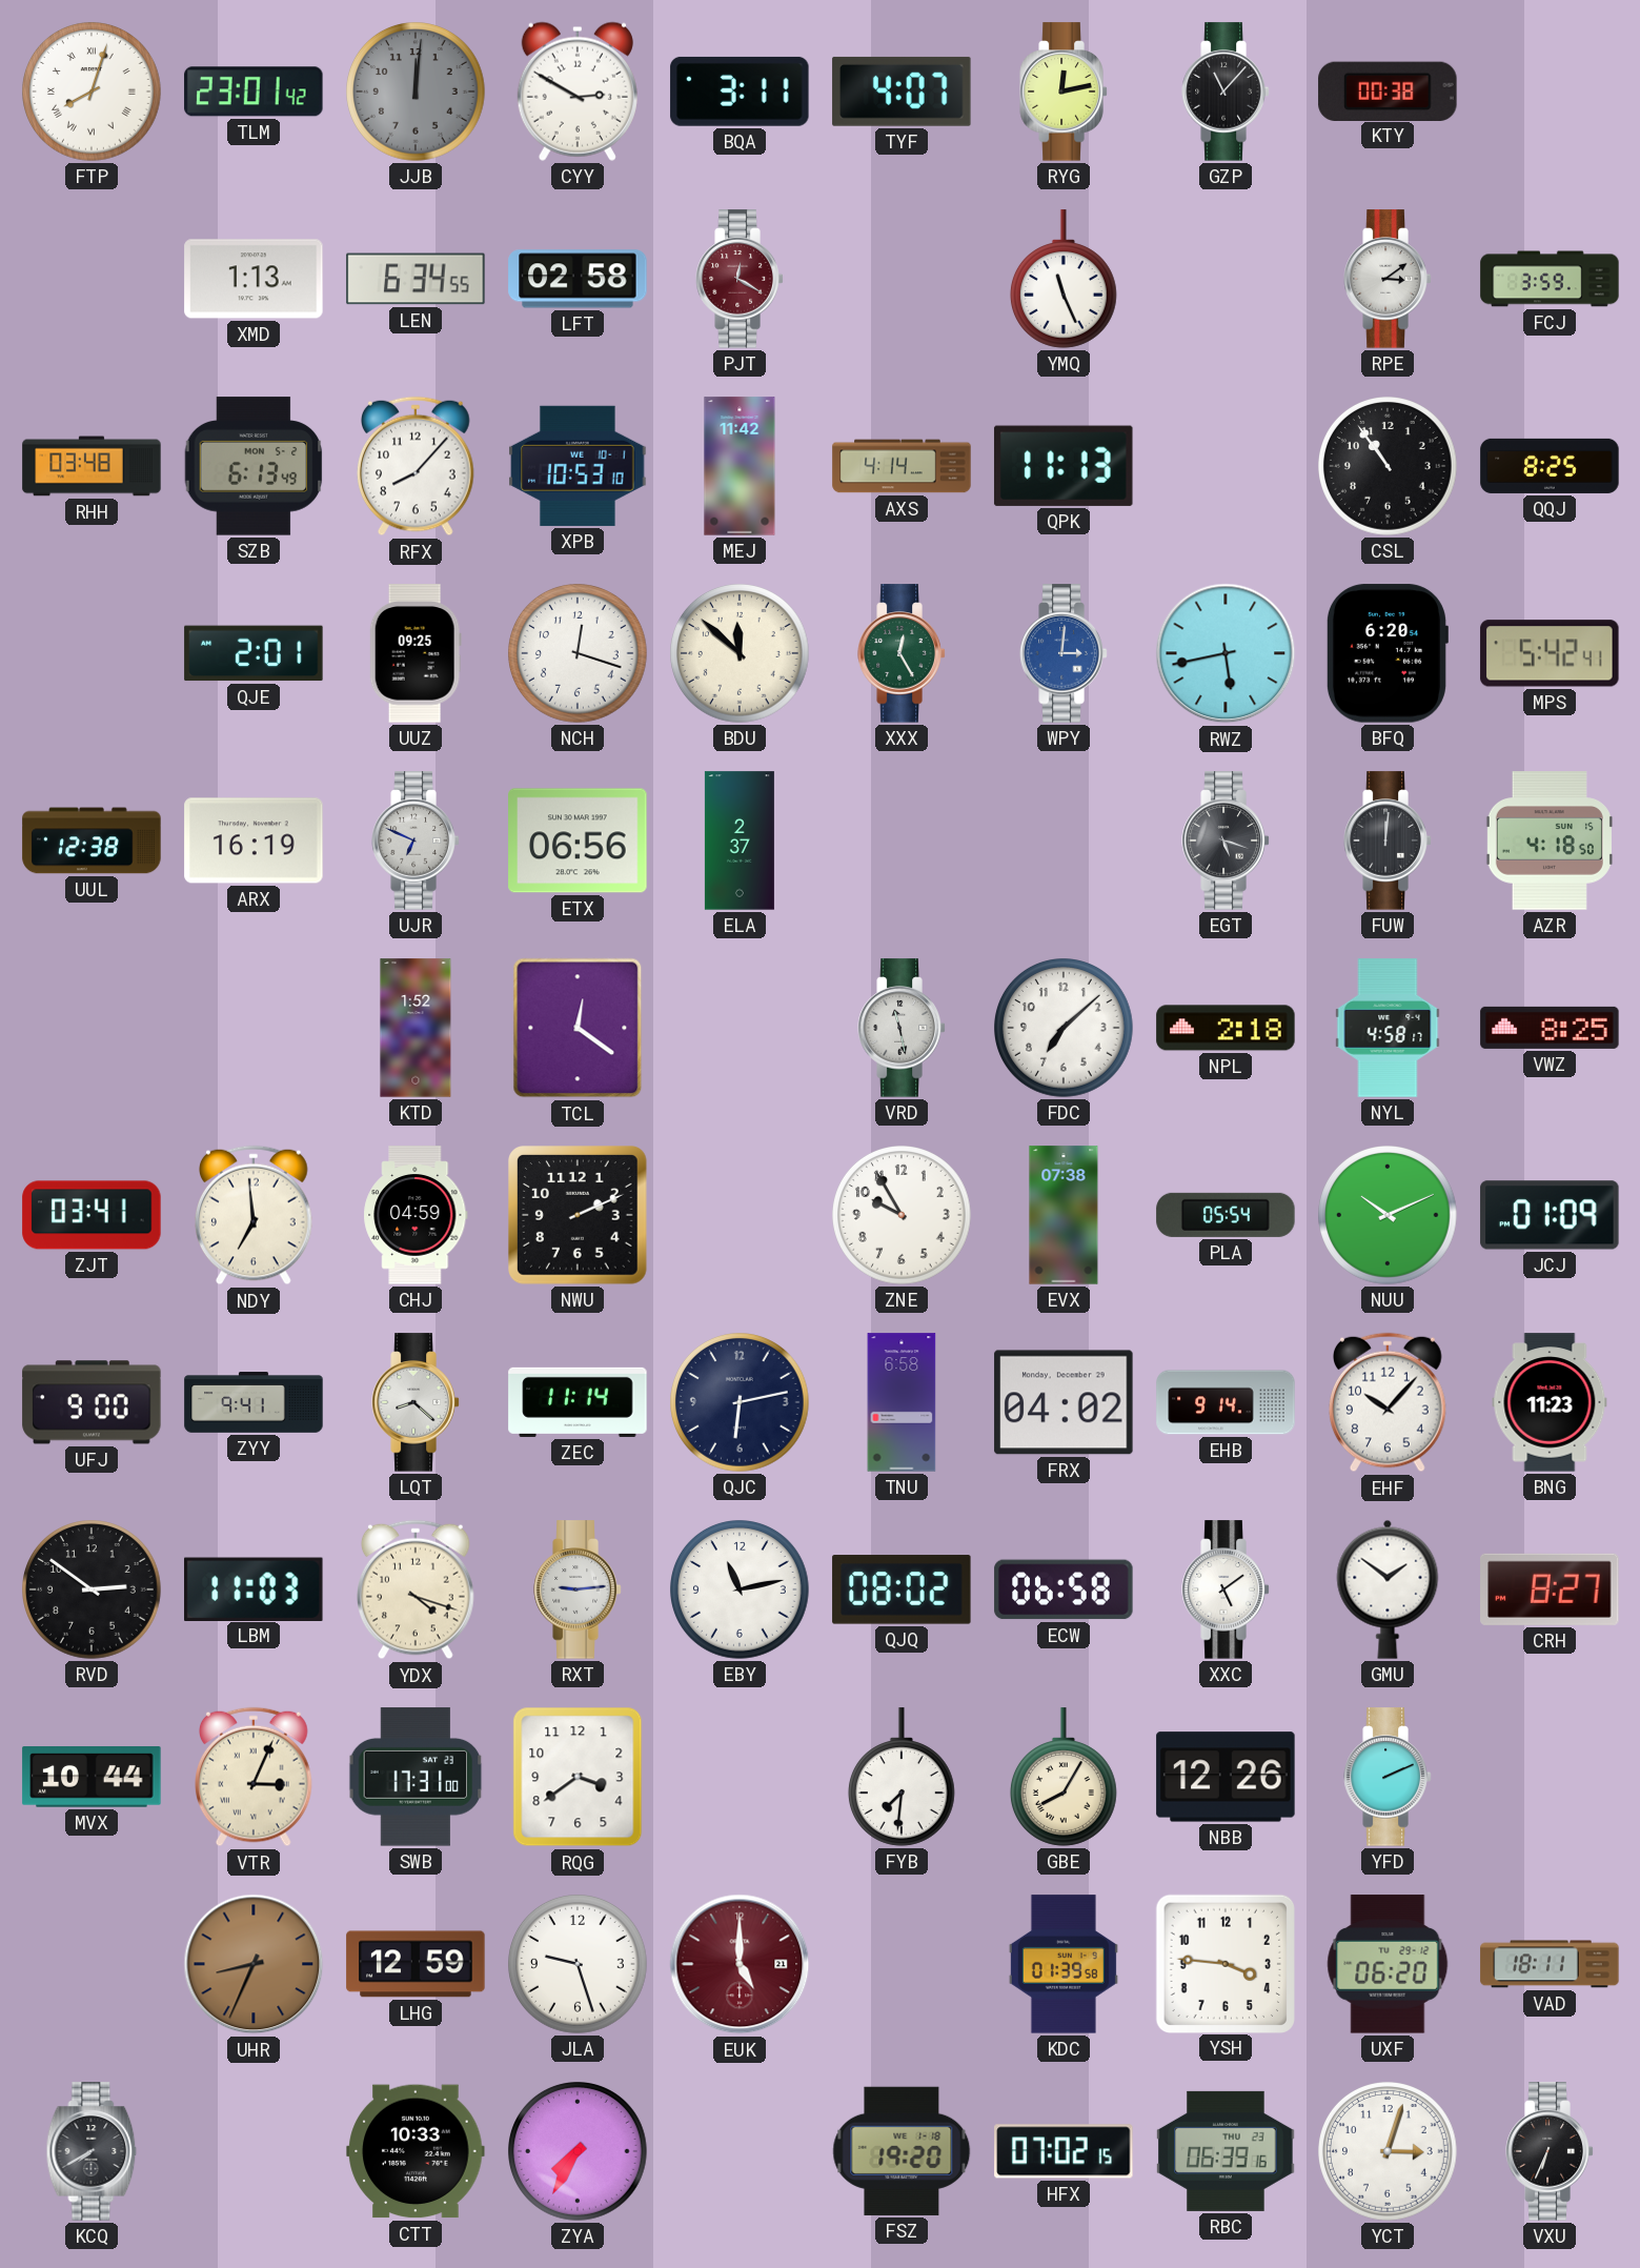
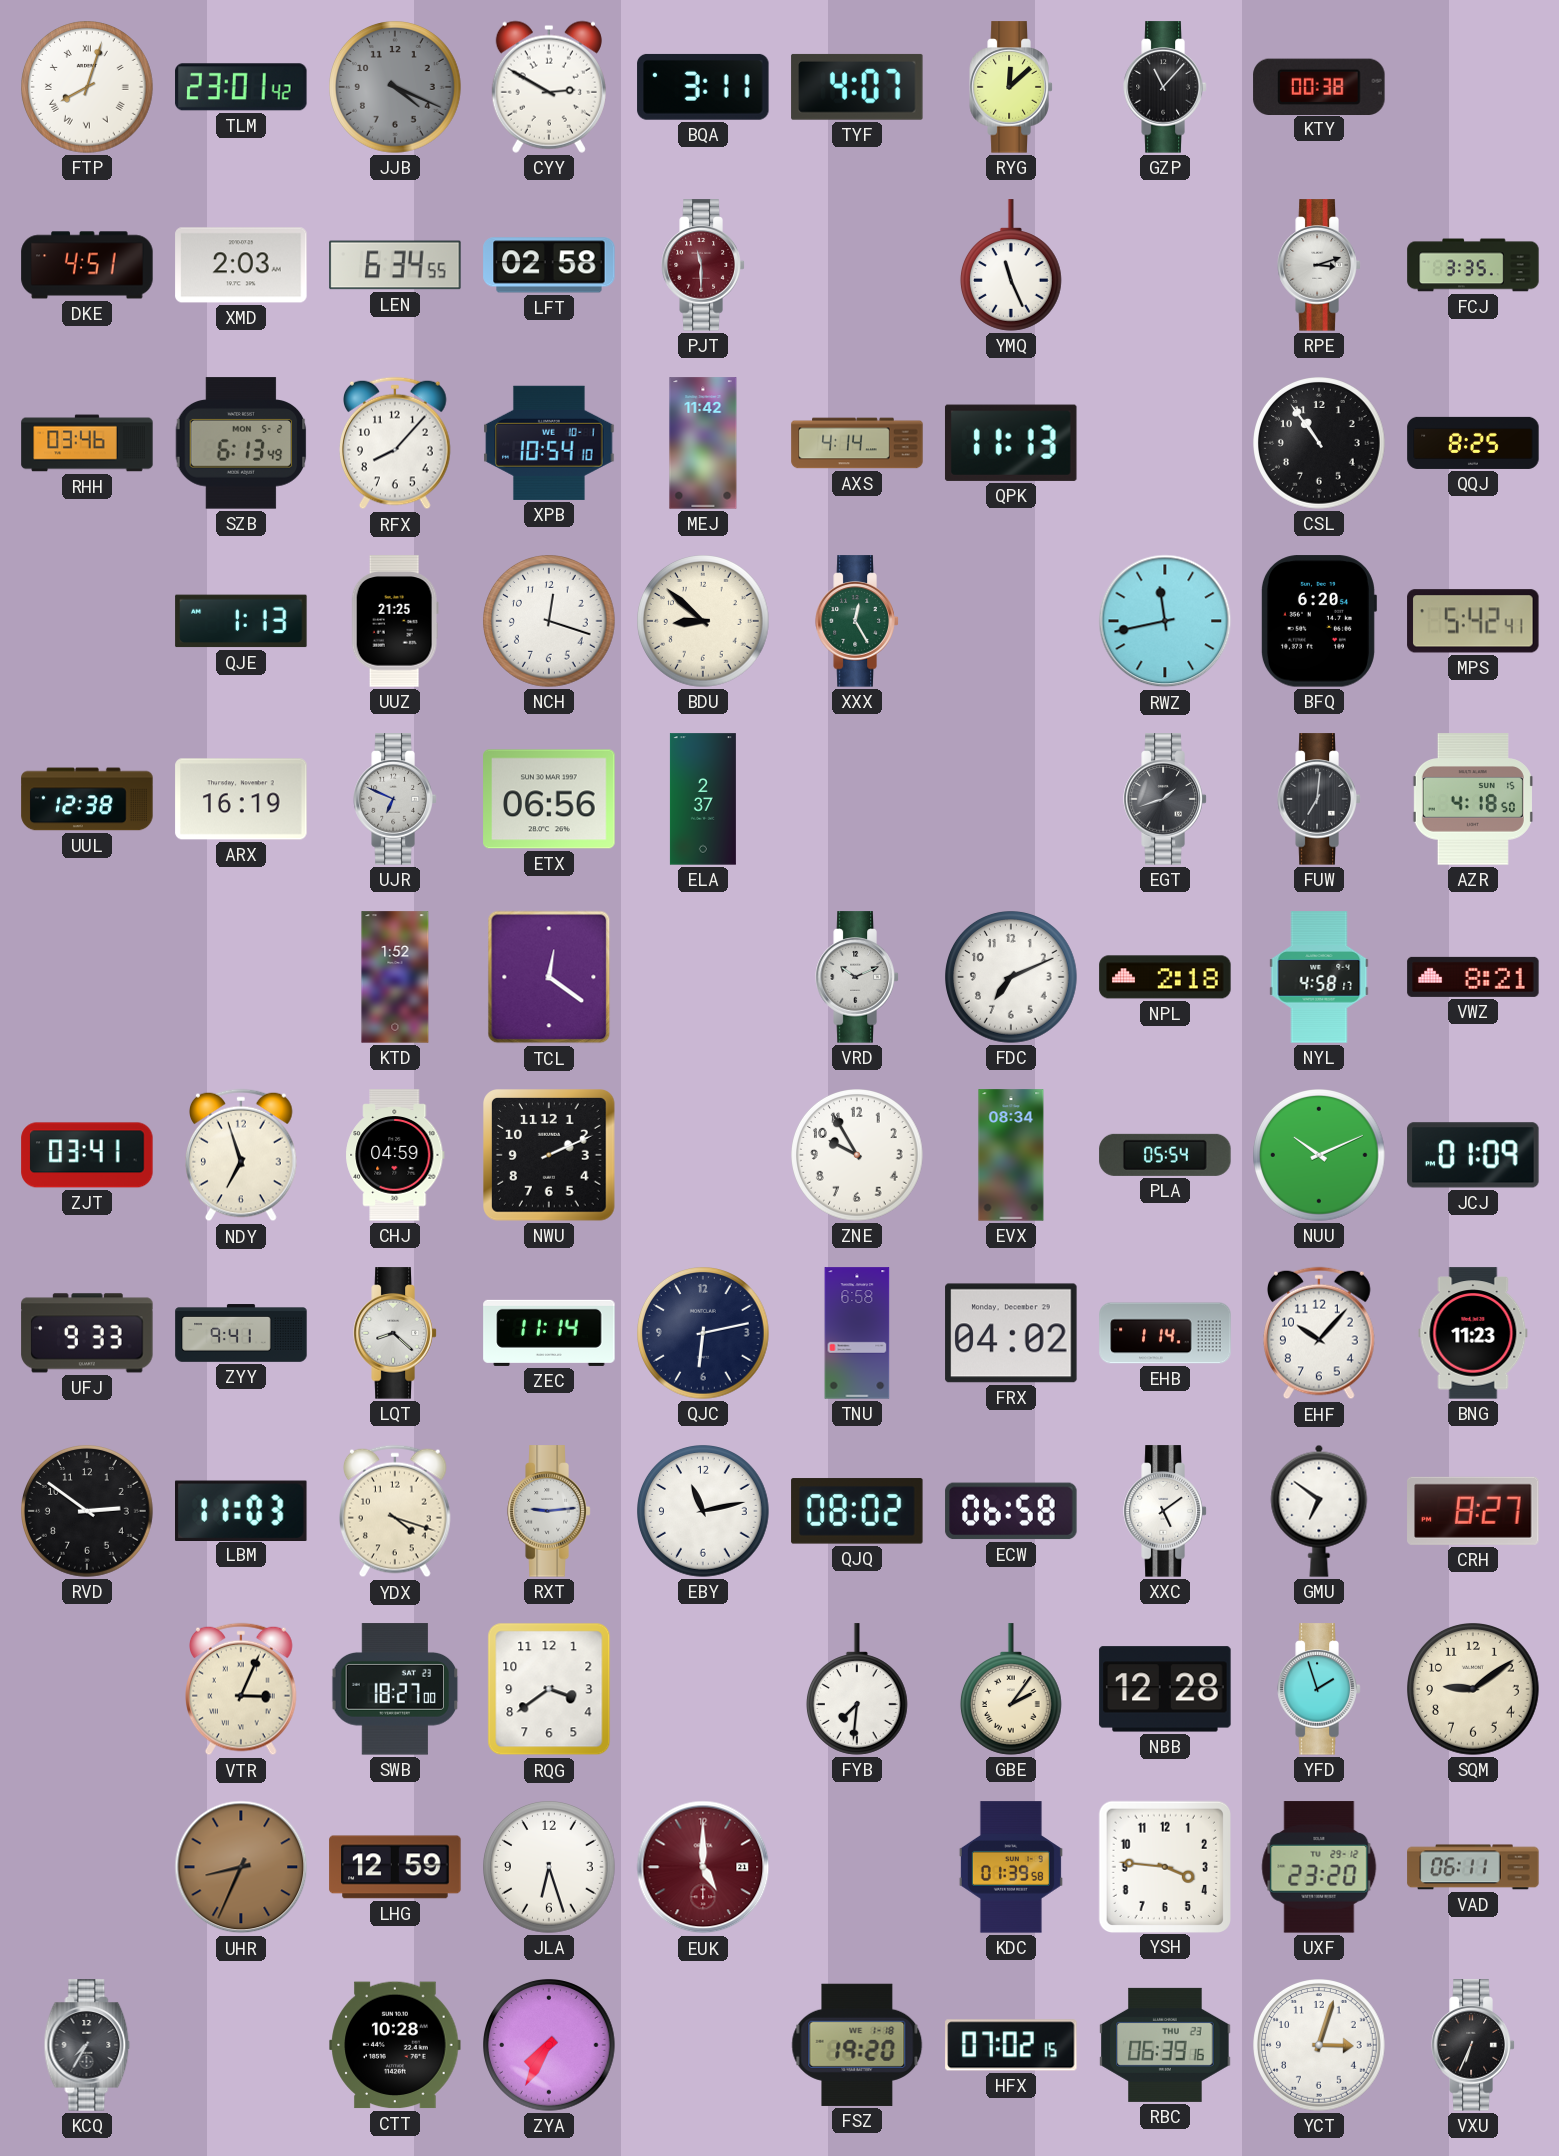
JJB: 12:01 -> 4:19
RYG: 12:13 -> 12:08
DKE: none -> 4:51
XMD: 1:13 -> 2:03
PJT: 12:20 -> 11:30
RPE: 3:09 -> 3:12
FCJ: 3:59 -> 3:35
RHH: 03:48 -> 03:46
XPB: 10:53 -> 10:54
QJE: 2:01 -> 1:13
UUZ: 09:25 -> 21:25
BDU: 11:52 -> 8:52
WPY: 3:01 -> none
RWZ: 5:43 -> 11:43
EGT: 5:18 -> 1:42
FUW: 12:01 -> 7:01
VRD: 11:28 -> 10:11
FDC: 7:08 -> 7:11
VWZ: 8:25 -> 8:21
NDY: 6:59 -> 6:57
EVX: 07:38 -> 08:34
UFJ: 9:00 -> 9:33
EHB: 9:14 -> 1:14
GMU: 1:51 -> 6:51
MVX: 10:44 -> none
SWB: 17:31 -> 18:27
GBE: 8:05 -> 2:06
NBB: 12:26 -> 12:28
YFD: 2:11 -> 1:57
SQM: none -> 9:09
JLA: 9:27 -> 6:27
UXF: 06:20 -> 23:20
VAD: 18:11 -> 06:11
KCQ: 7:40 -> 7:35
CTT: 10:33 -> 10:28
